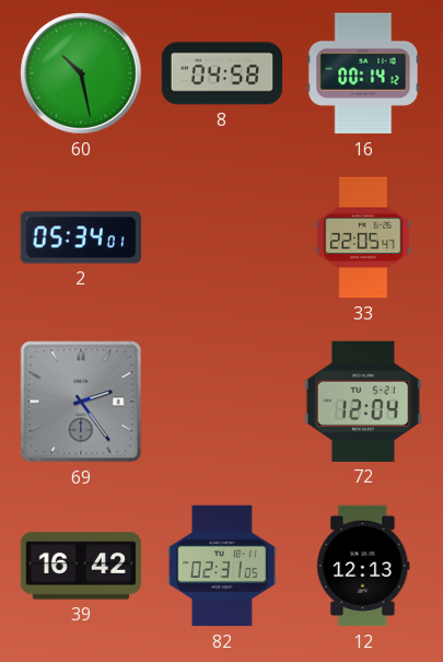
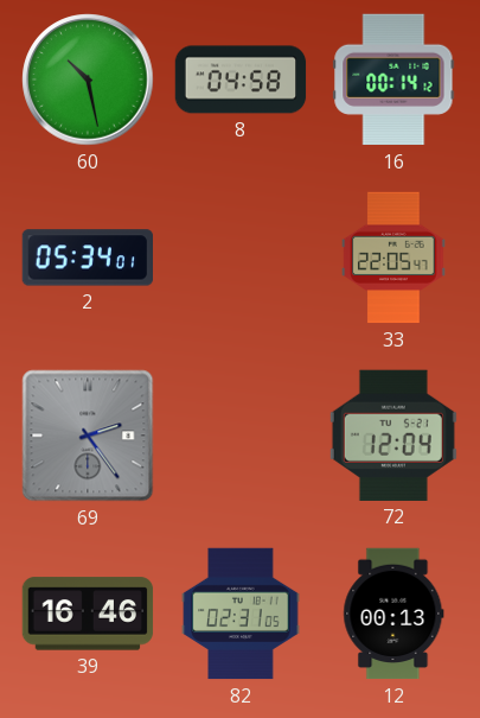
39: 16:42 -> 16:46
12: 12:13 -> 00:13
